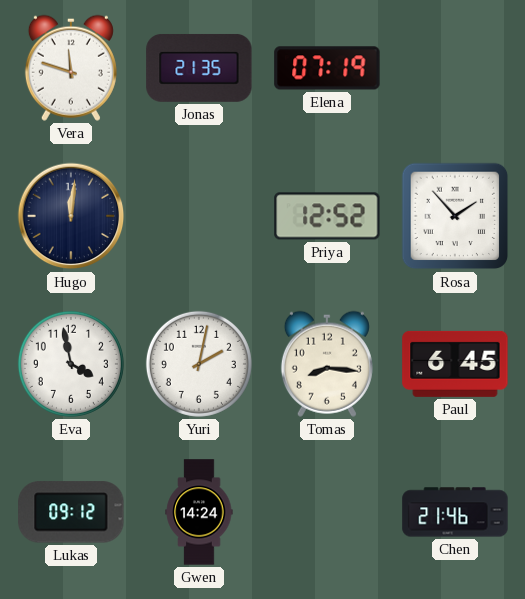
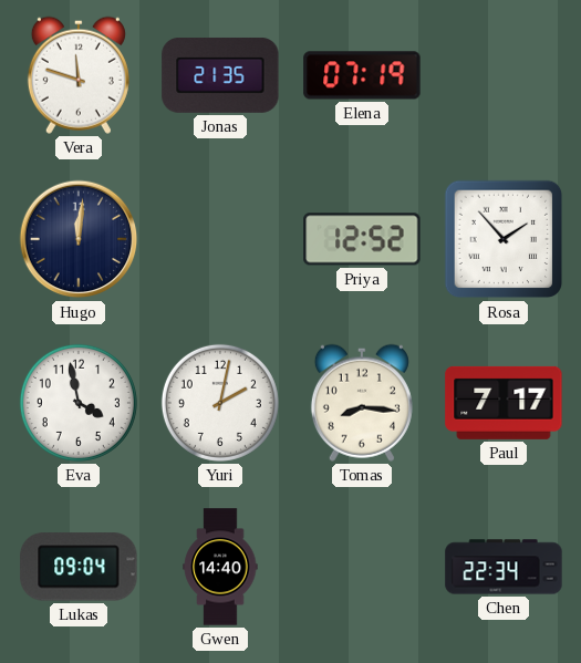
Paul: 6:45 -> 7:17
Lukas: 09:12 -> 09:04
Gwen: 14:24 -> 14:40
Chen: 21:46 -> 22:34
